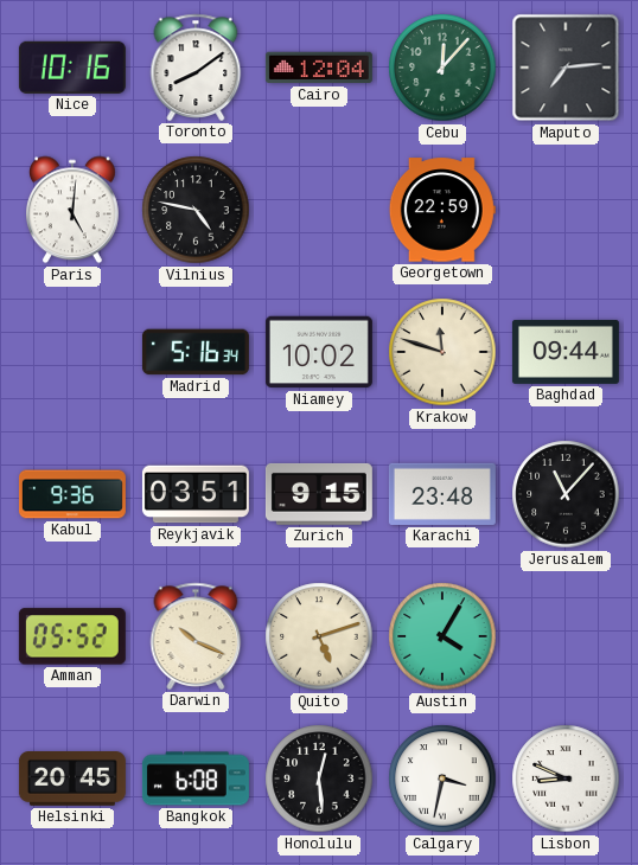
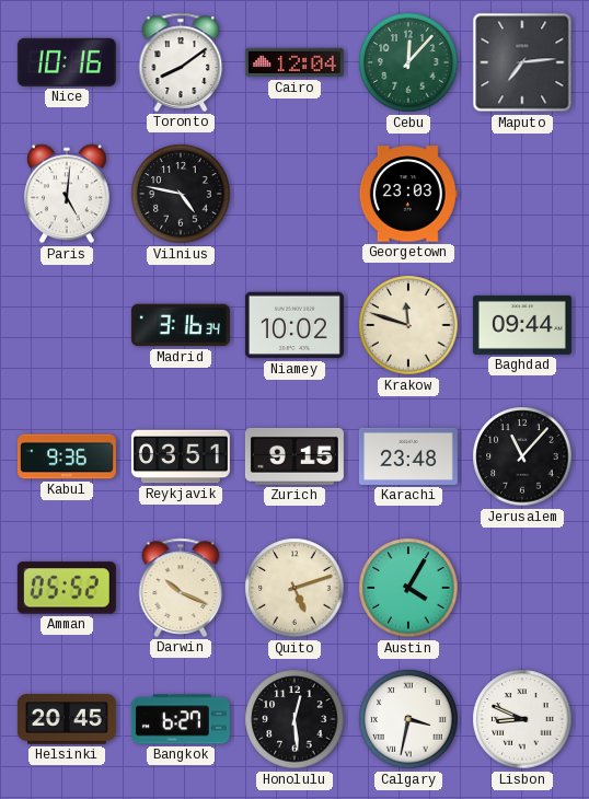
Georgetown: 22:59 -> 23:03
Madrid: 5:16 -> 3:16
Bangkok: 6:08 -> 6:27
